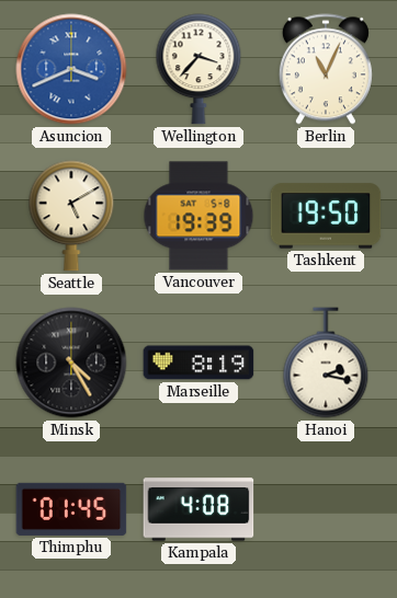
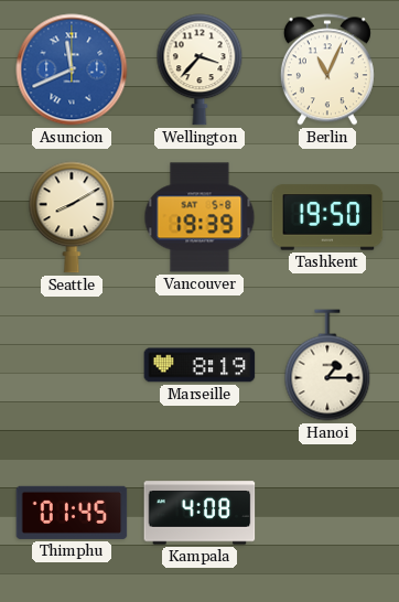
Asuncion: 3:41 -> 11:41
Seattle: 5:10 -> 8:10
Minsk: 4:25 -> none
Hanoi: 2:17 -> 1:15
